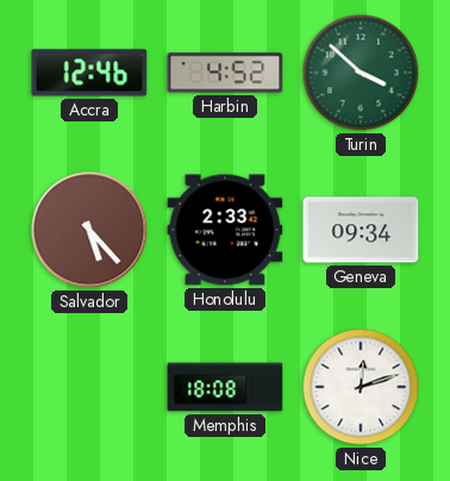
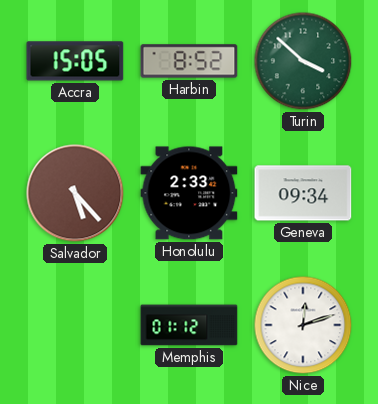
Accra: 12:46 -> 15:05
Harbin: 4:52 -> 8:52
Memphis: 18:08 -> 01:12
